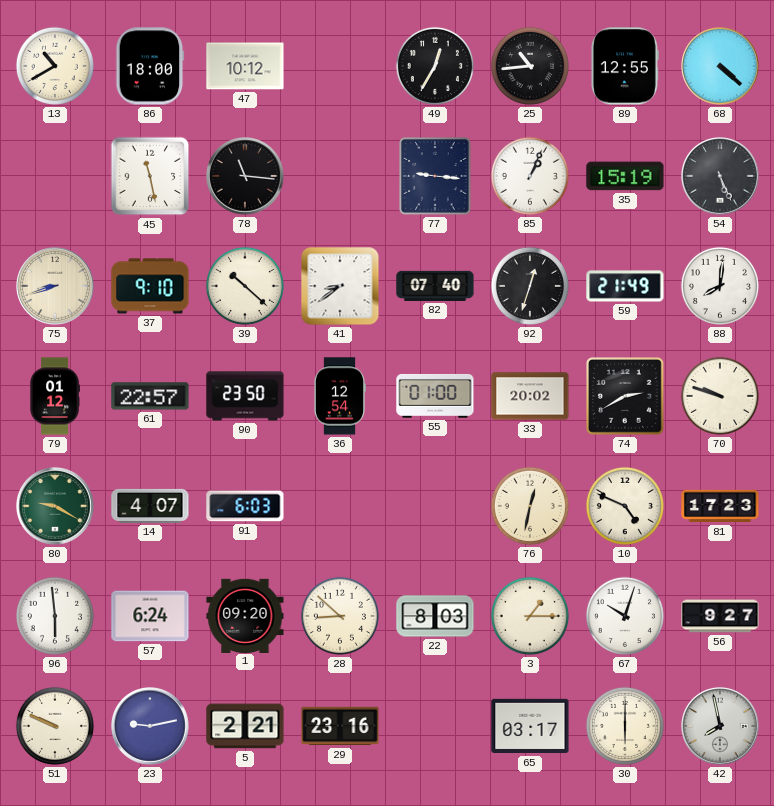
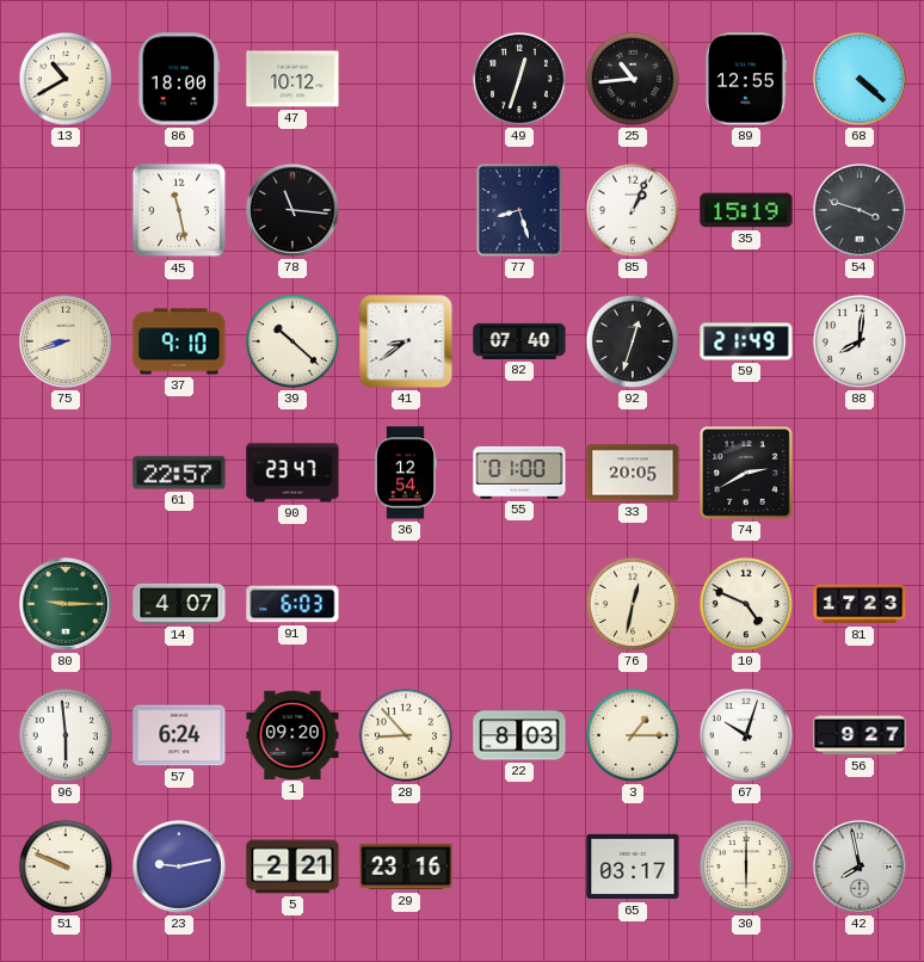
49: 12:35 -> 12:33
77: 9:16 -> 8:27
54: 5:26 -> 3:48
79: 01:12 -> none
90: 23:50 -> 23:47
33: 20:02 -> 20:05
70: 9:48 -> none
80: 9:20 -> 9:15
28: 8:52 -> 8:53
